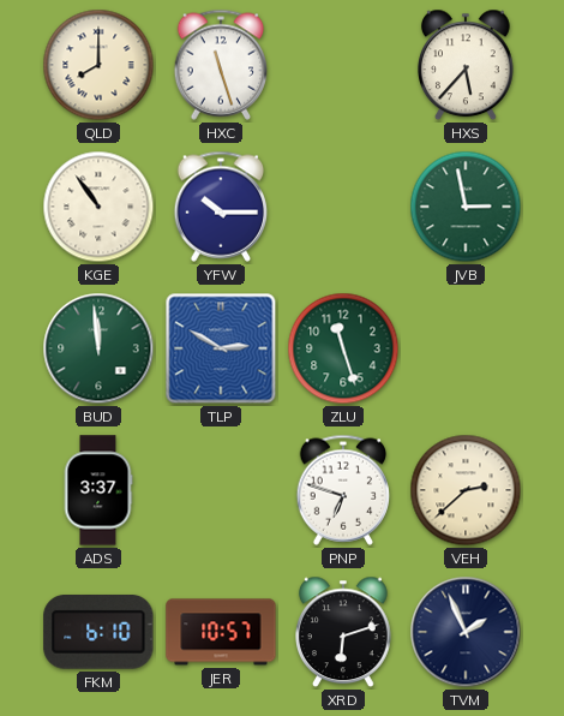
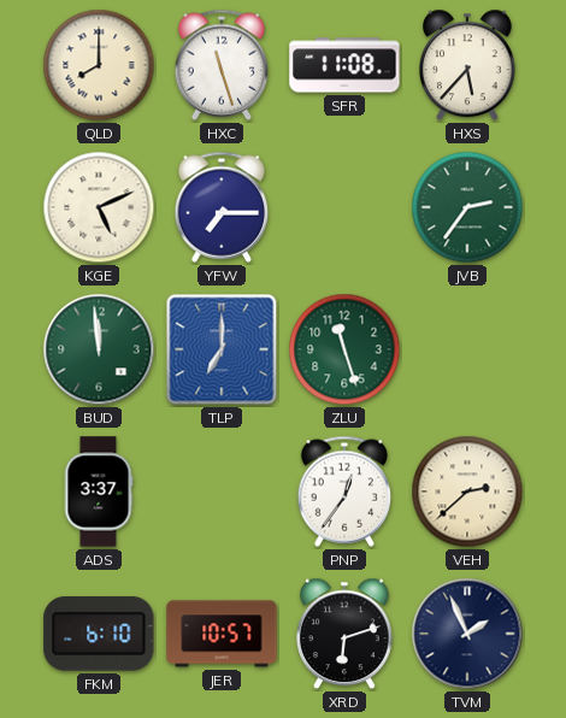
SFR: none -> 11:08
KGE: 10:54 -> 5:11
YFW: 10:15 -> 7:15
JVB: 2:58 -> 2:36
TLP: 2:50 -> 7:00
PNP: 6:48 -> 12:36
